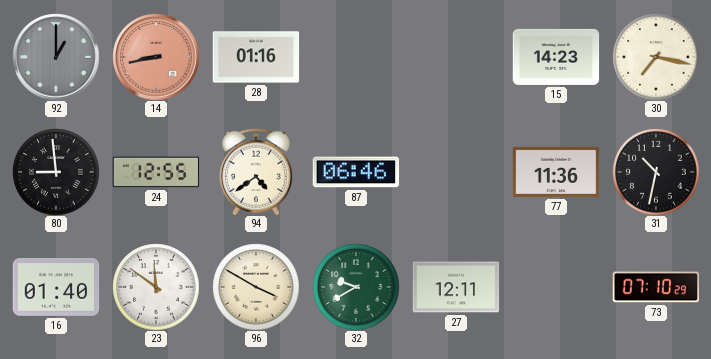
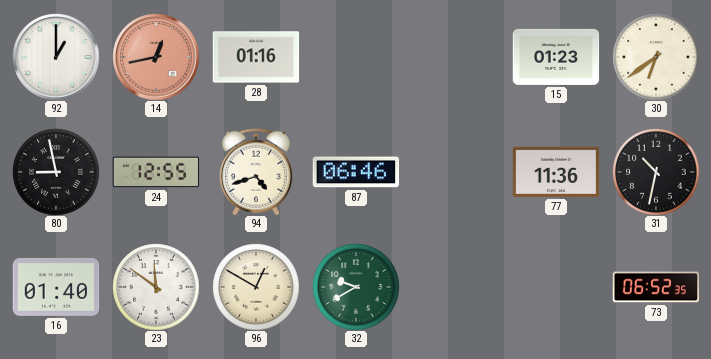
92 dial: grey -> white
14: 8:43 -> 12:43
15: 14:23 -> 01:23
30: 7:17 -> 6:39
80: 8:59 -> 8:58
94: 4:39 -> 4:42
96: 3:50 -> 12:50
27: 12:11 -> none
73: 07:10 -> 06:52
